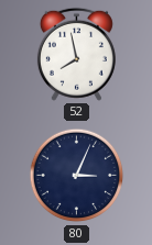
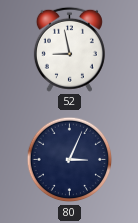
52: 7:58 -> 8:58
